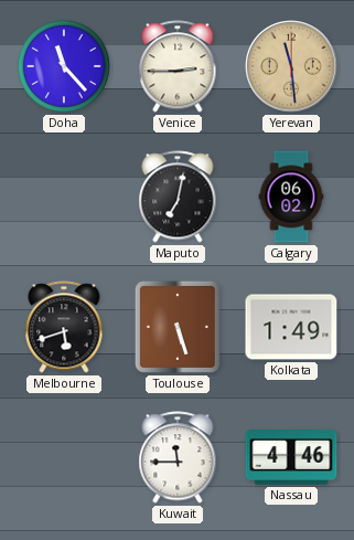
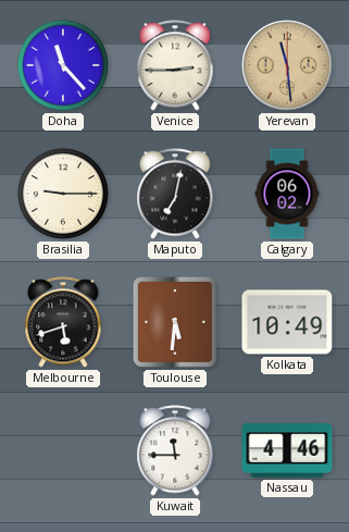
Brasilia: none -> 9:15
Toulouse: 5:27 -> 5:31
Kolkata: 1:49 -> 10:49
